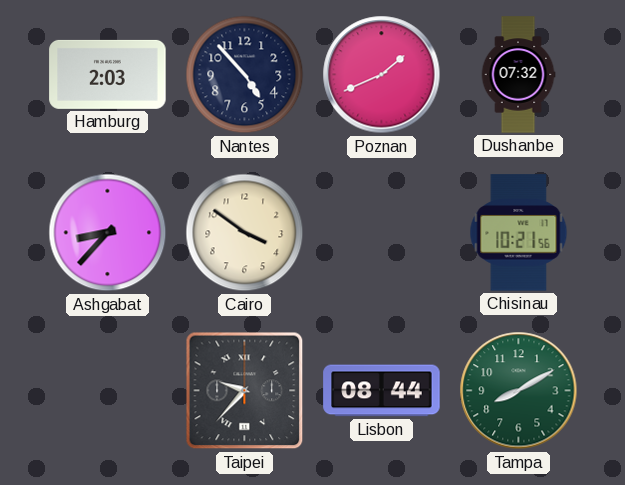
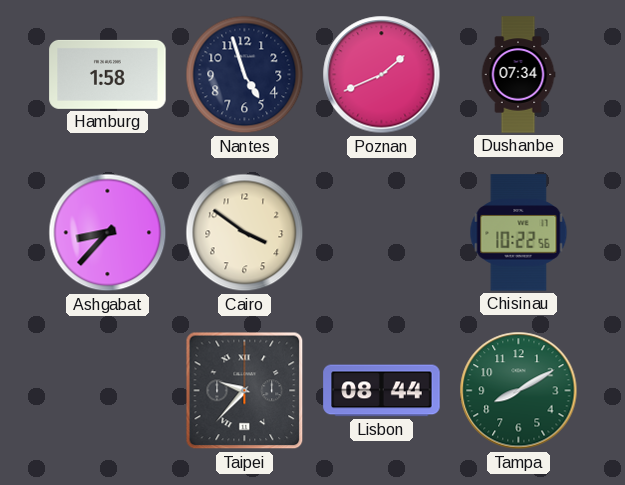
Hamburg: 2:03 -> 1:58
Nantes: 4:53 -> 4:57
Dushanbe: 07:32 -> 07:34
Chisinau: 10:21 -> 10:22
